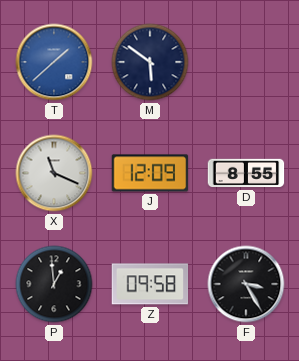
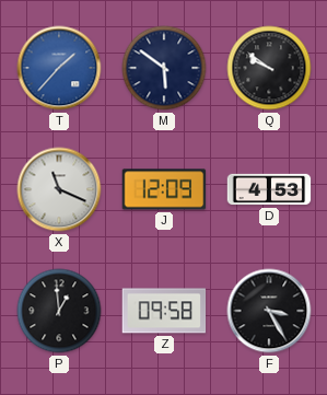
T: 1:38 -> 1:37
Q: none -> 9:51
D: 8:55 -> 4:53
